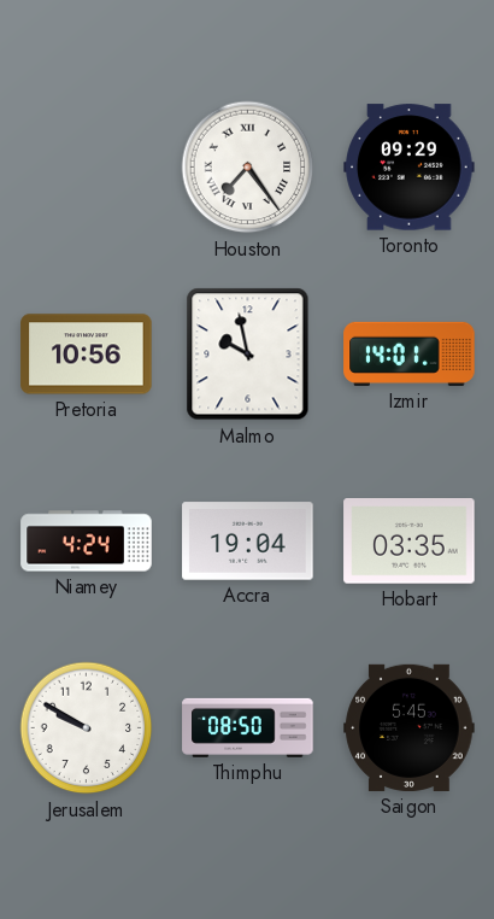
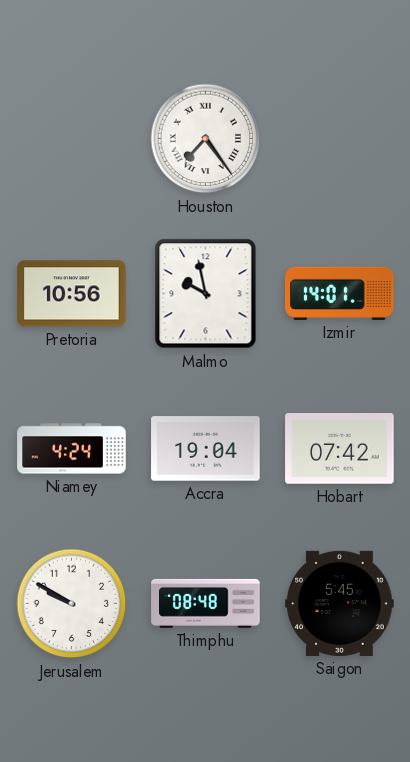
Toronto: 09:29 -> none
Hobart: 03:35 -> 07:42
Thimphu: 08:50 -> 08:48
